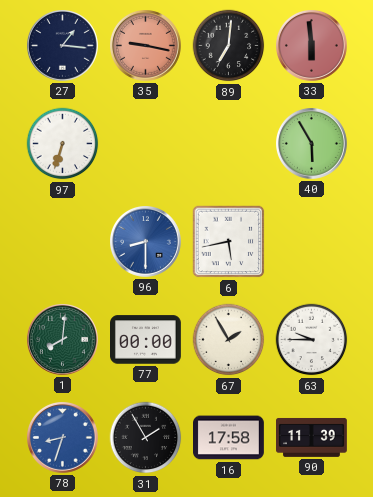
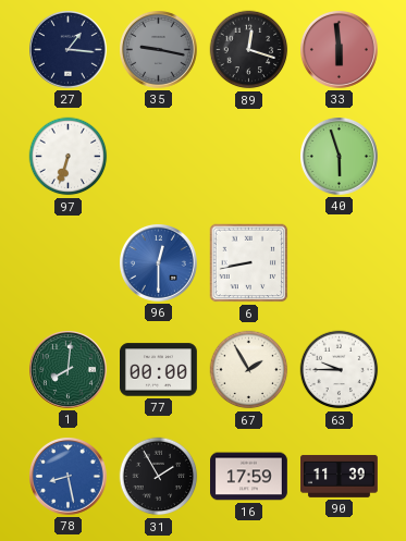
35 dial: salmon -> grey
89: 7:01 -> 12:18
40: 5:55 -> 5:57
96: 8:30 -> 12:30
6: 5:43 -> 8:43
78: 8:33 -> 8:28
16: 17:58 -> 17:59
